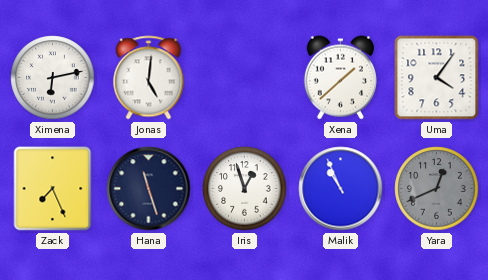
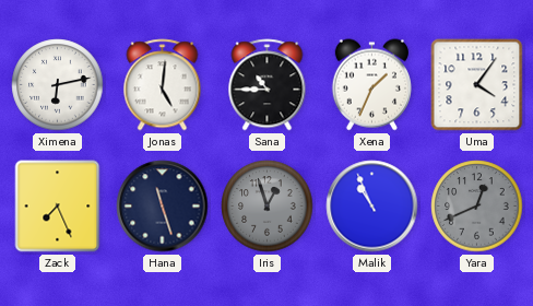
Sana: none -> 10:45
Xena: 1:38 -> 1:34
Iris dial: white -> grey
